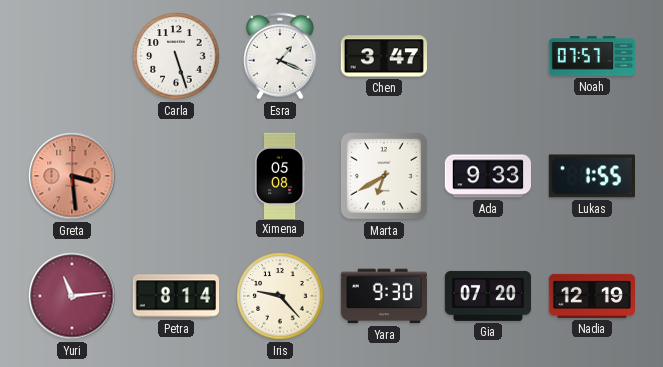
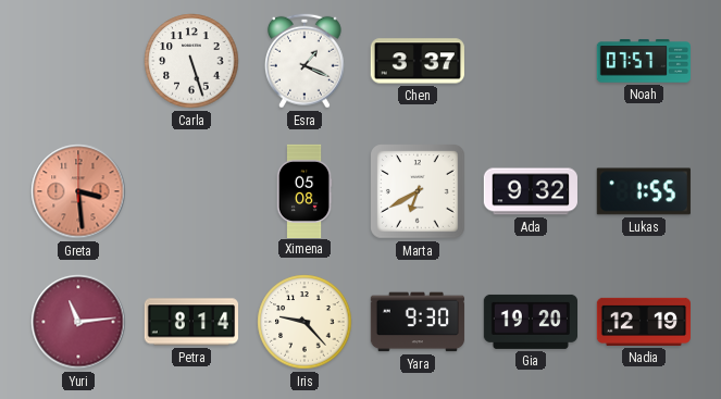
Chen: 3:47 -> 3:37
Ada: 9:33 -> 9:32
Gia: 07:20 -> 19:20
